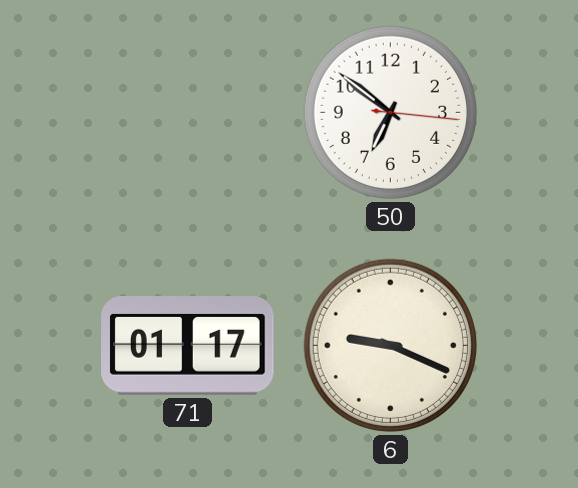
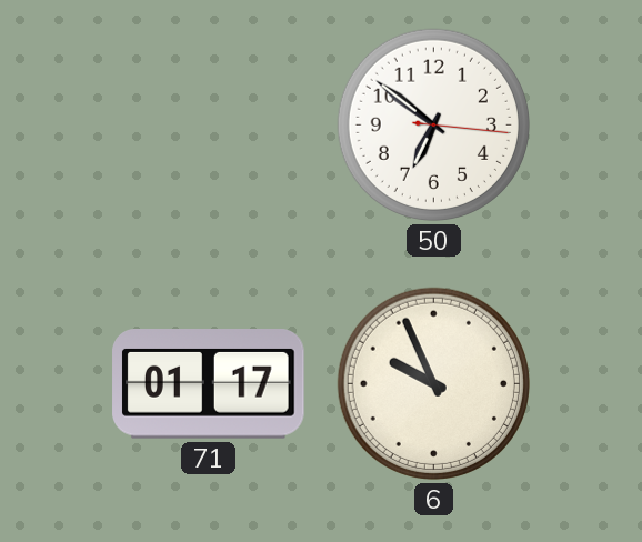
6: 9:19 -> 9:56
